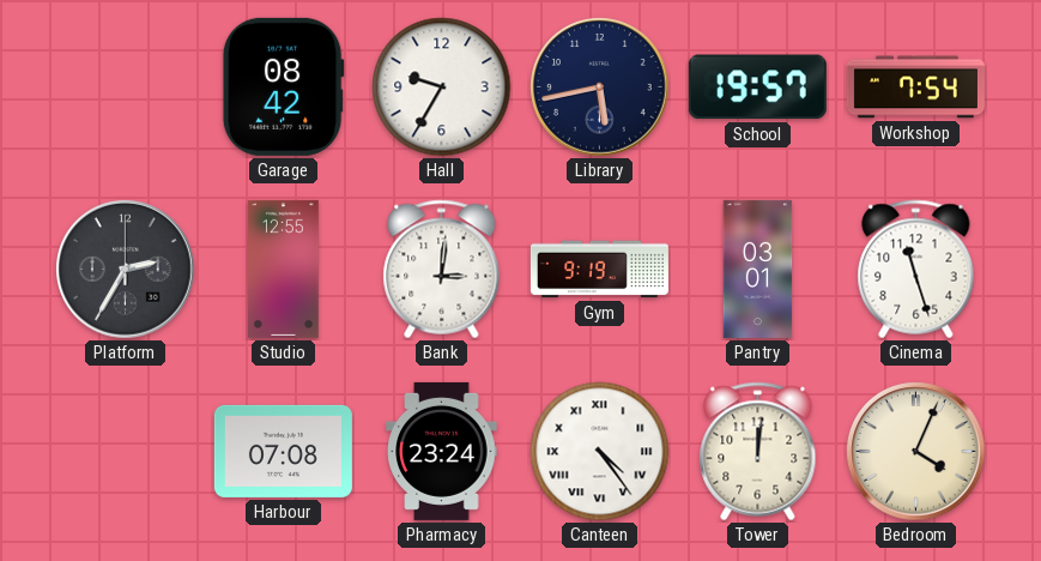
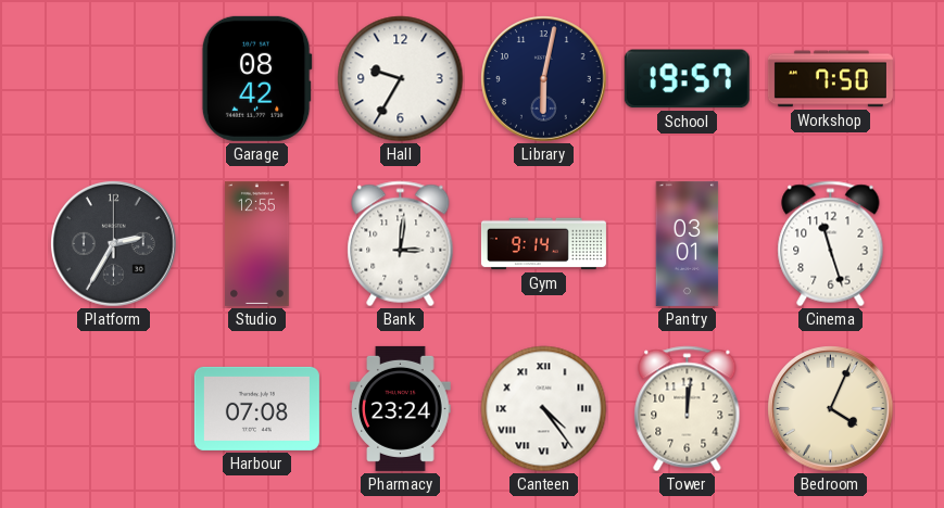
Library: 5:43 -> 6:02
Workshop: 7:54 -> 7:50
Gym: 9:19 -> 9:14
